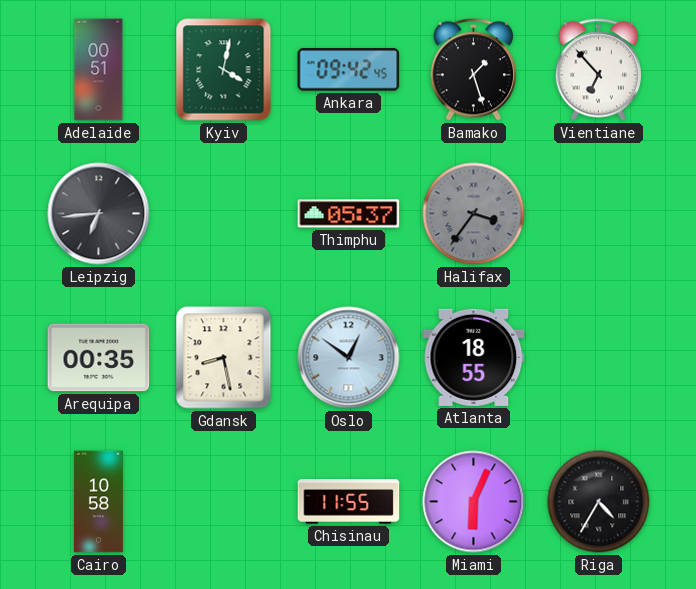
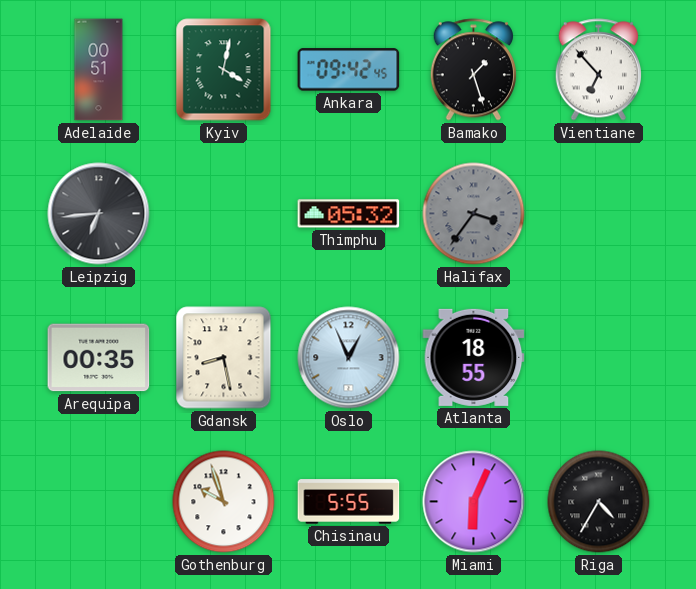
Thimphu: 05:37 -> 05:32
Oslo: 12:51 -> 12:56
Cairo: 10:58 -> none
Gothenburg: none -> 9:57
Chisinau: 11:55 -> 5:55
